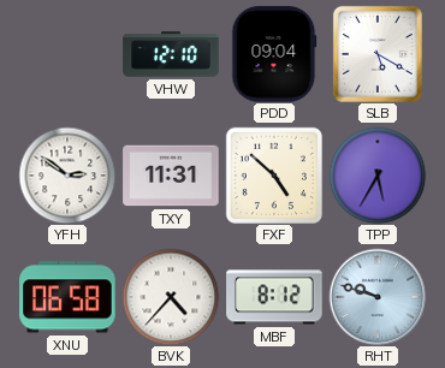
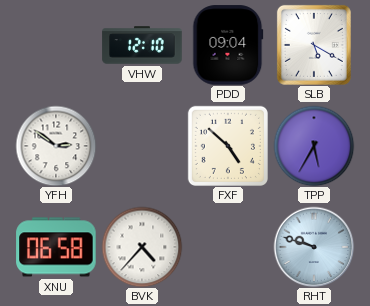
TXY: 11:31 -> none
MBF: 8:12 -> none
